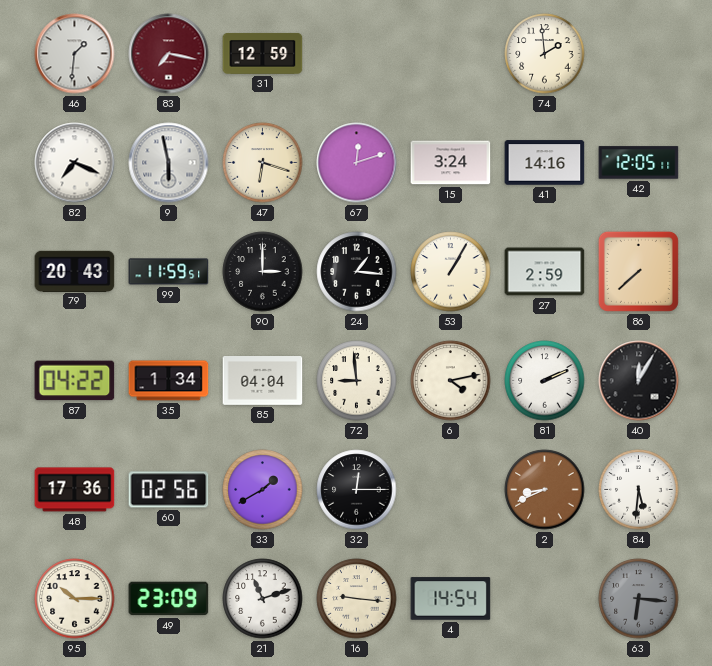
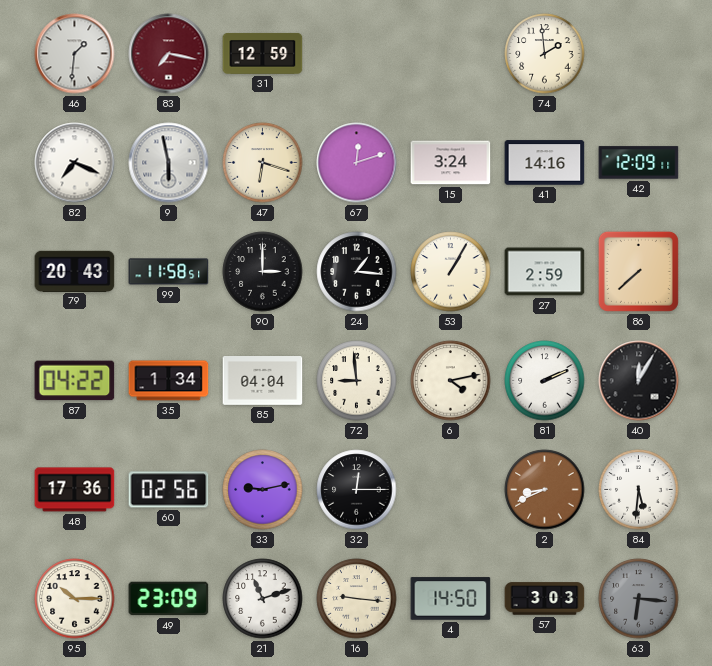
42: 12:05 -> 12:09
99: 11:59 -> 11:58
33: 1:40 -> 9:13
4: 14:54 -> 14:50
57: none -> 3:03
